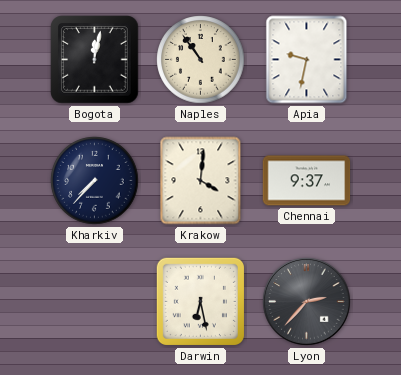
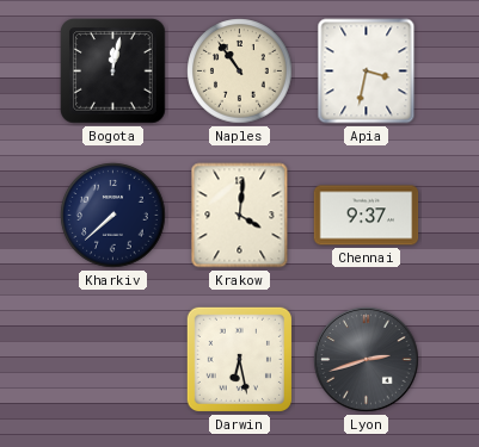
Apia: 9:32 -> 3:32
Kharkiv: 7:37 -> 7:38
Lyon: 2:37 -> 2:42
